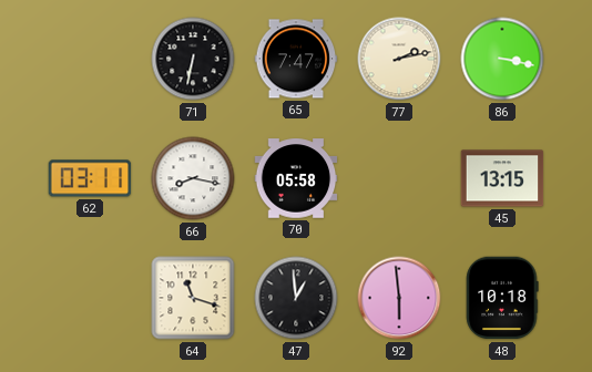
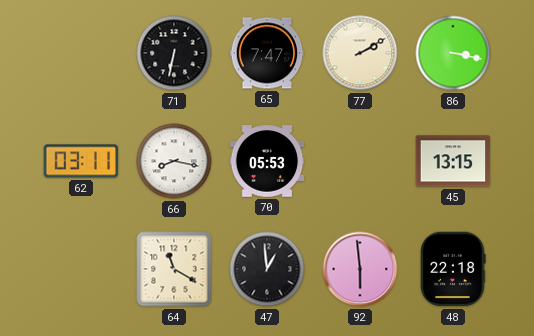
77: 2:13 -> 2:10
70: 05:58 -> 05:53
64: 11:18 -> 11:20
48: 10:18 -> 22:18
